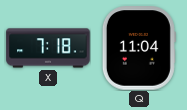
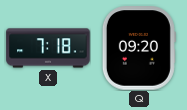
Q: 11:04 -> 09:20
